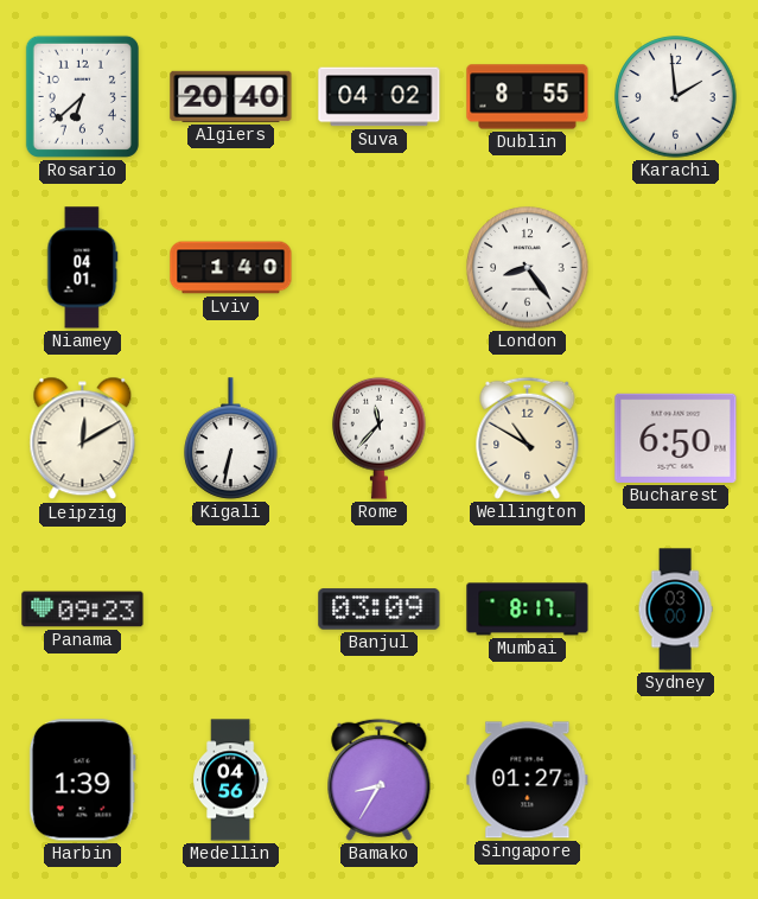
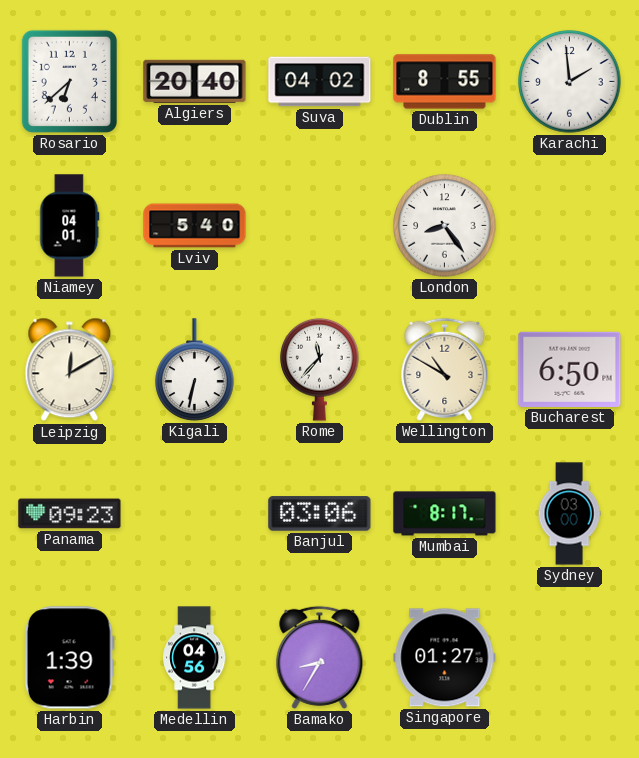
Lviv: 1:40 -> 5:40
Banjul: 03:09 -> 03:06
